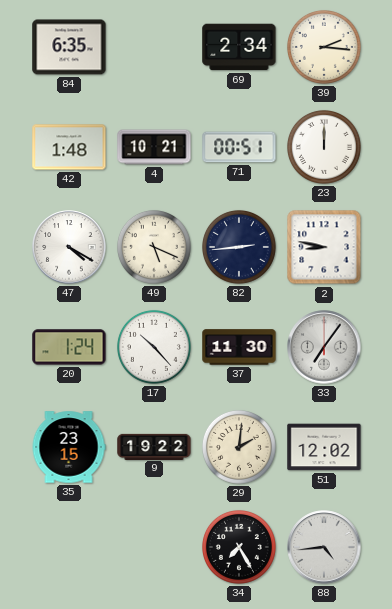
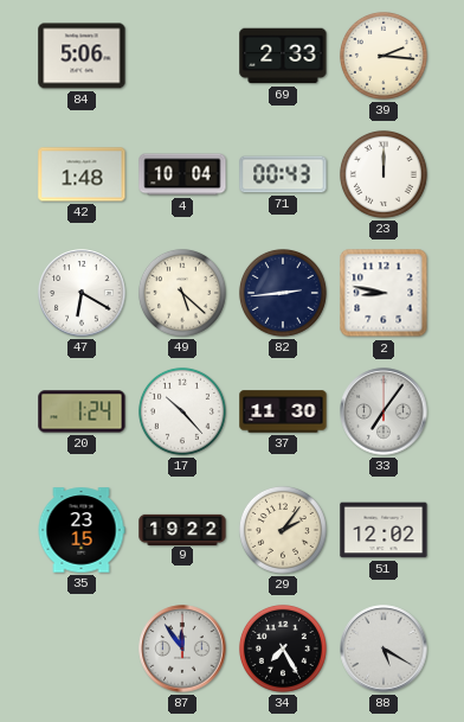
84: 6:35 -> 5:06
69: 2:34 -> 2:33
4: 10:21 -> 10:04
71: 00:51 -> 00:43
47: 4:20 -> 6:20
49: 5:19 -> 5:22
29: 2:01 -> 2:06
87: none -> 11:54
88: 4:44 -> 5:20
